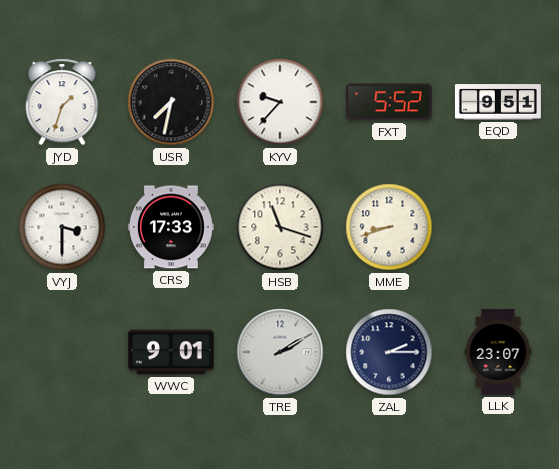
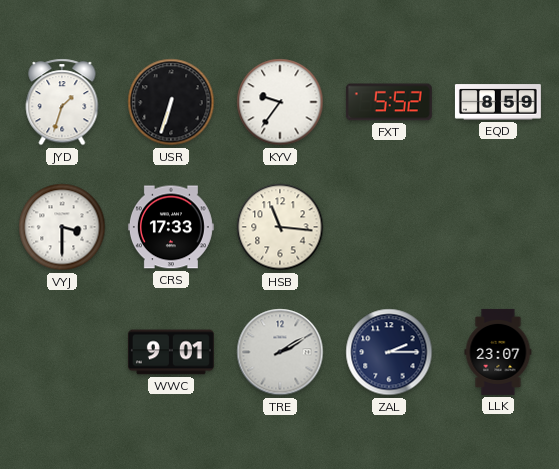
USR: 7:32 -> 6:33
KYV: 9:37 -> 9:36
EQD: 9:51 -> 8:59
HSB: 11:18 -> 11:16
MME: 8:42 -> none
